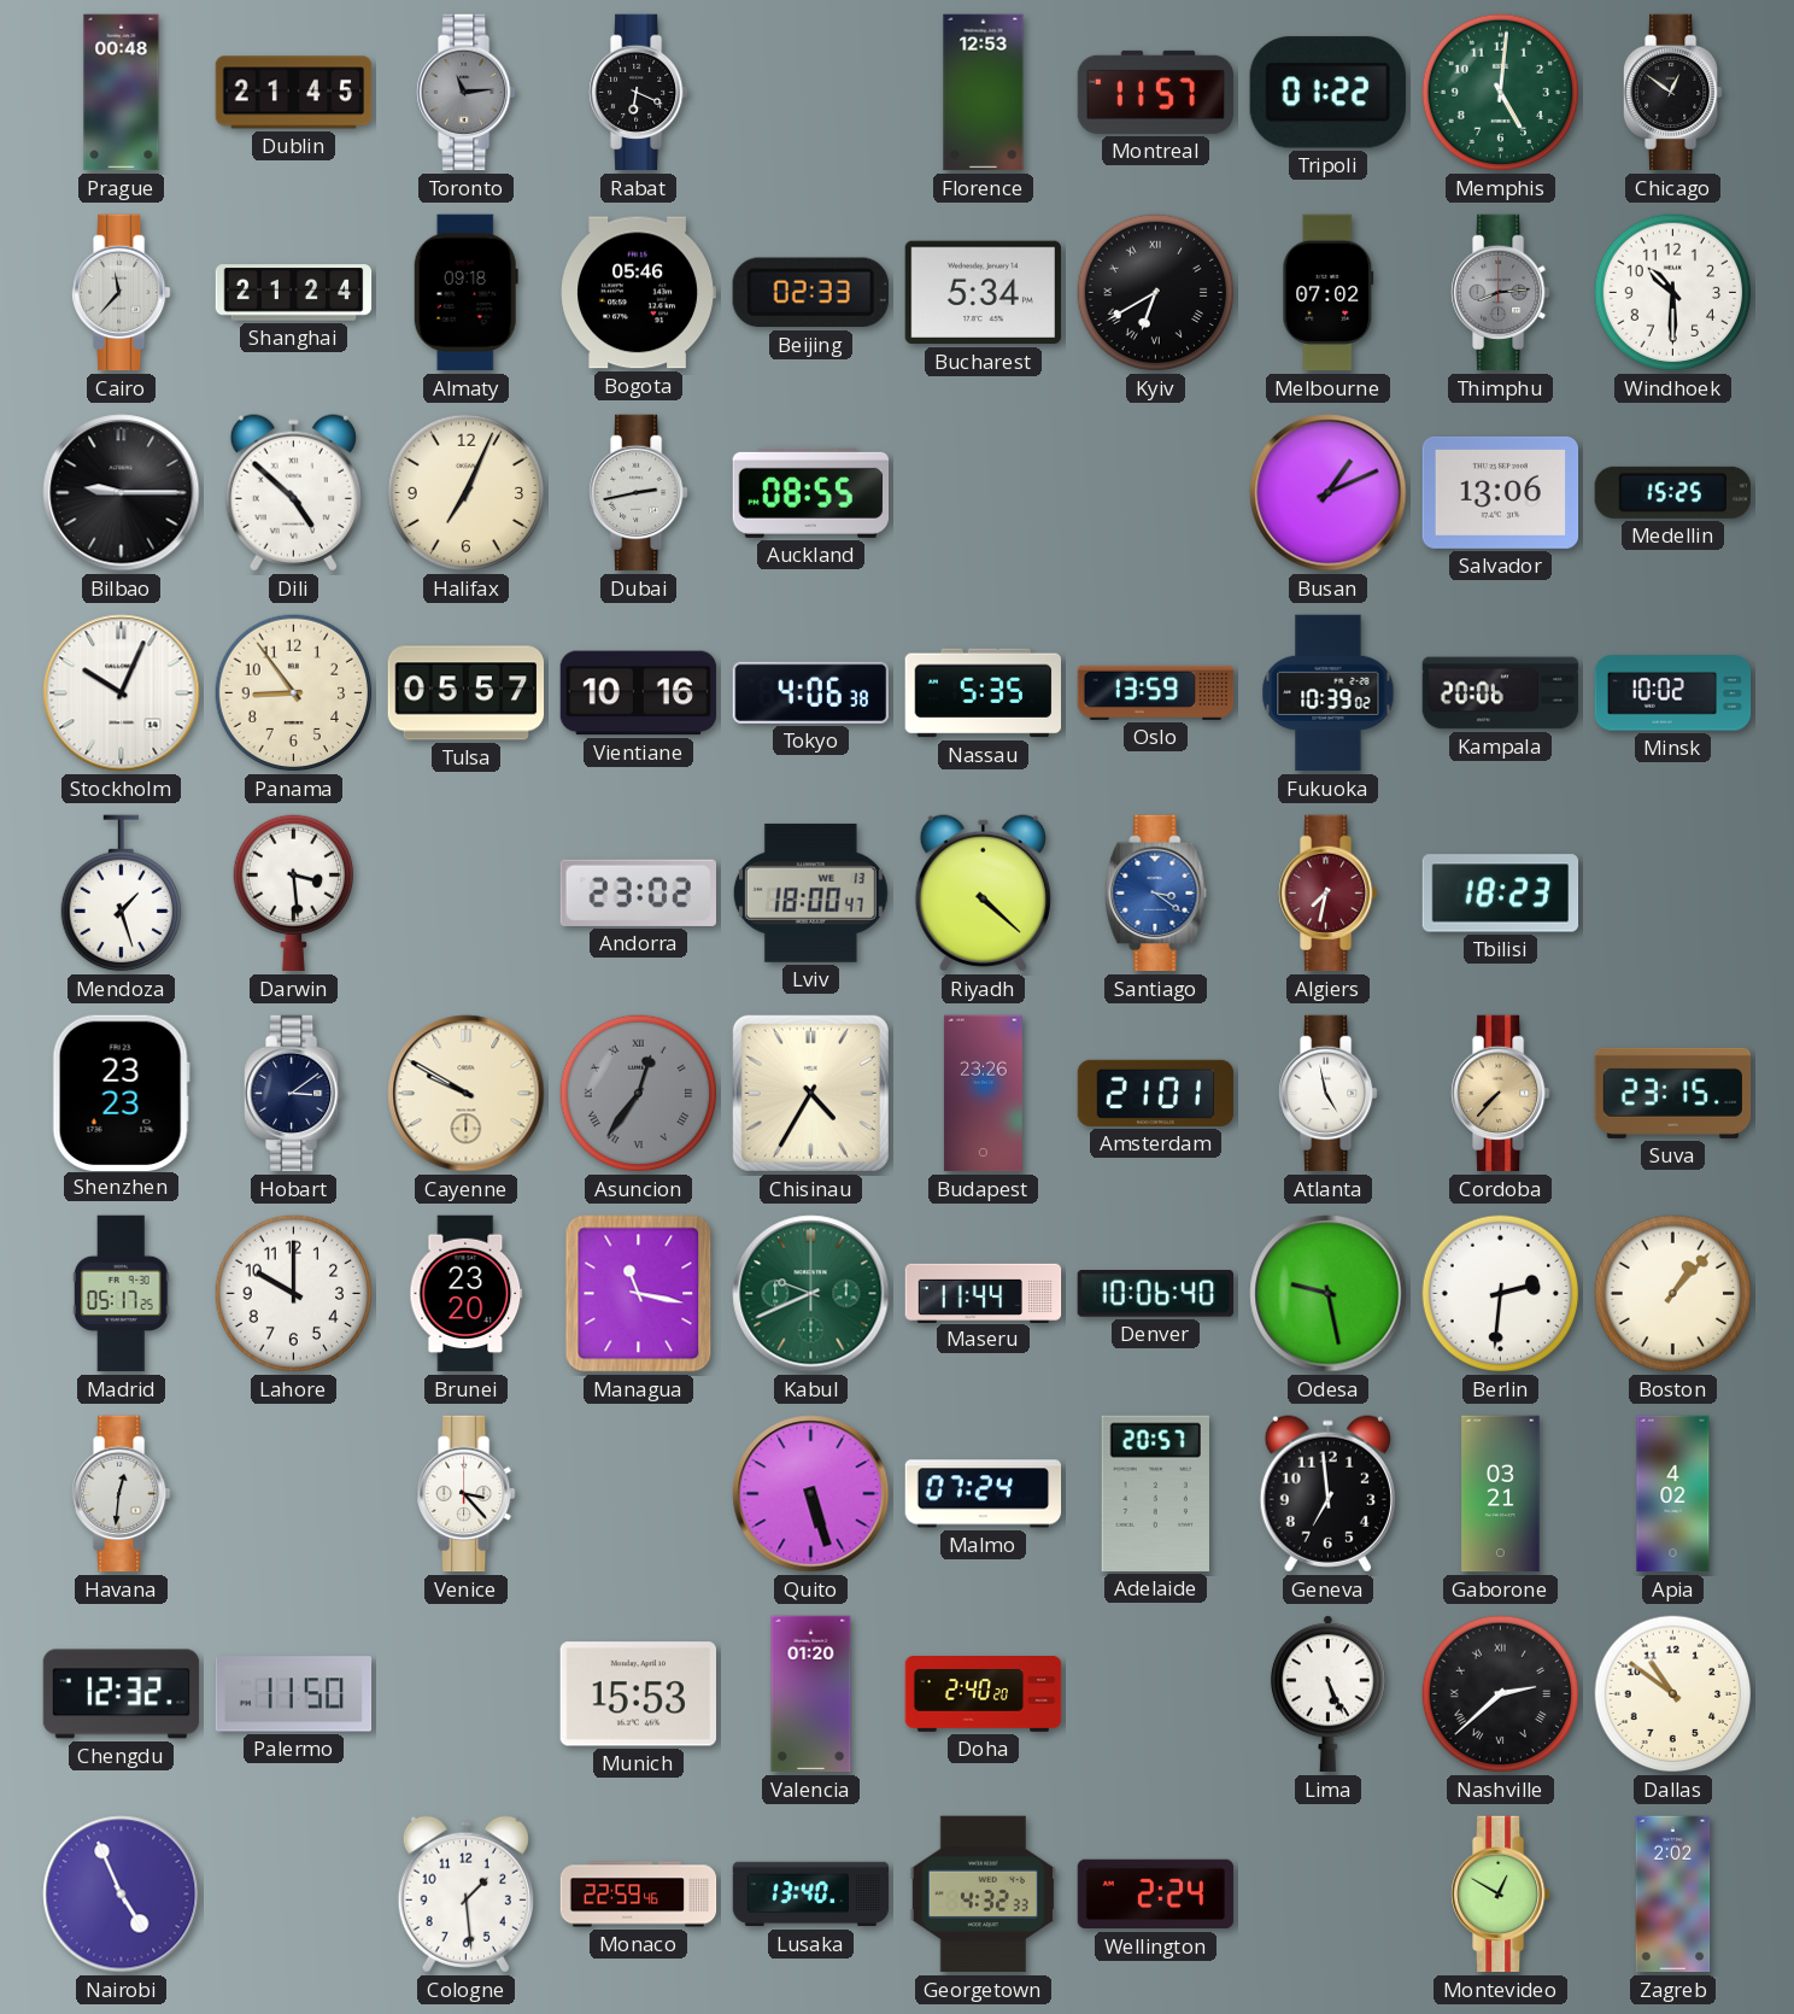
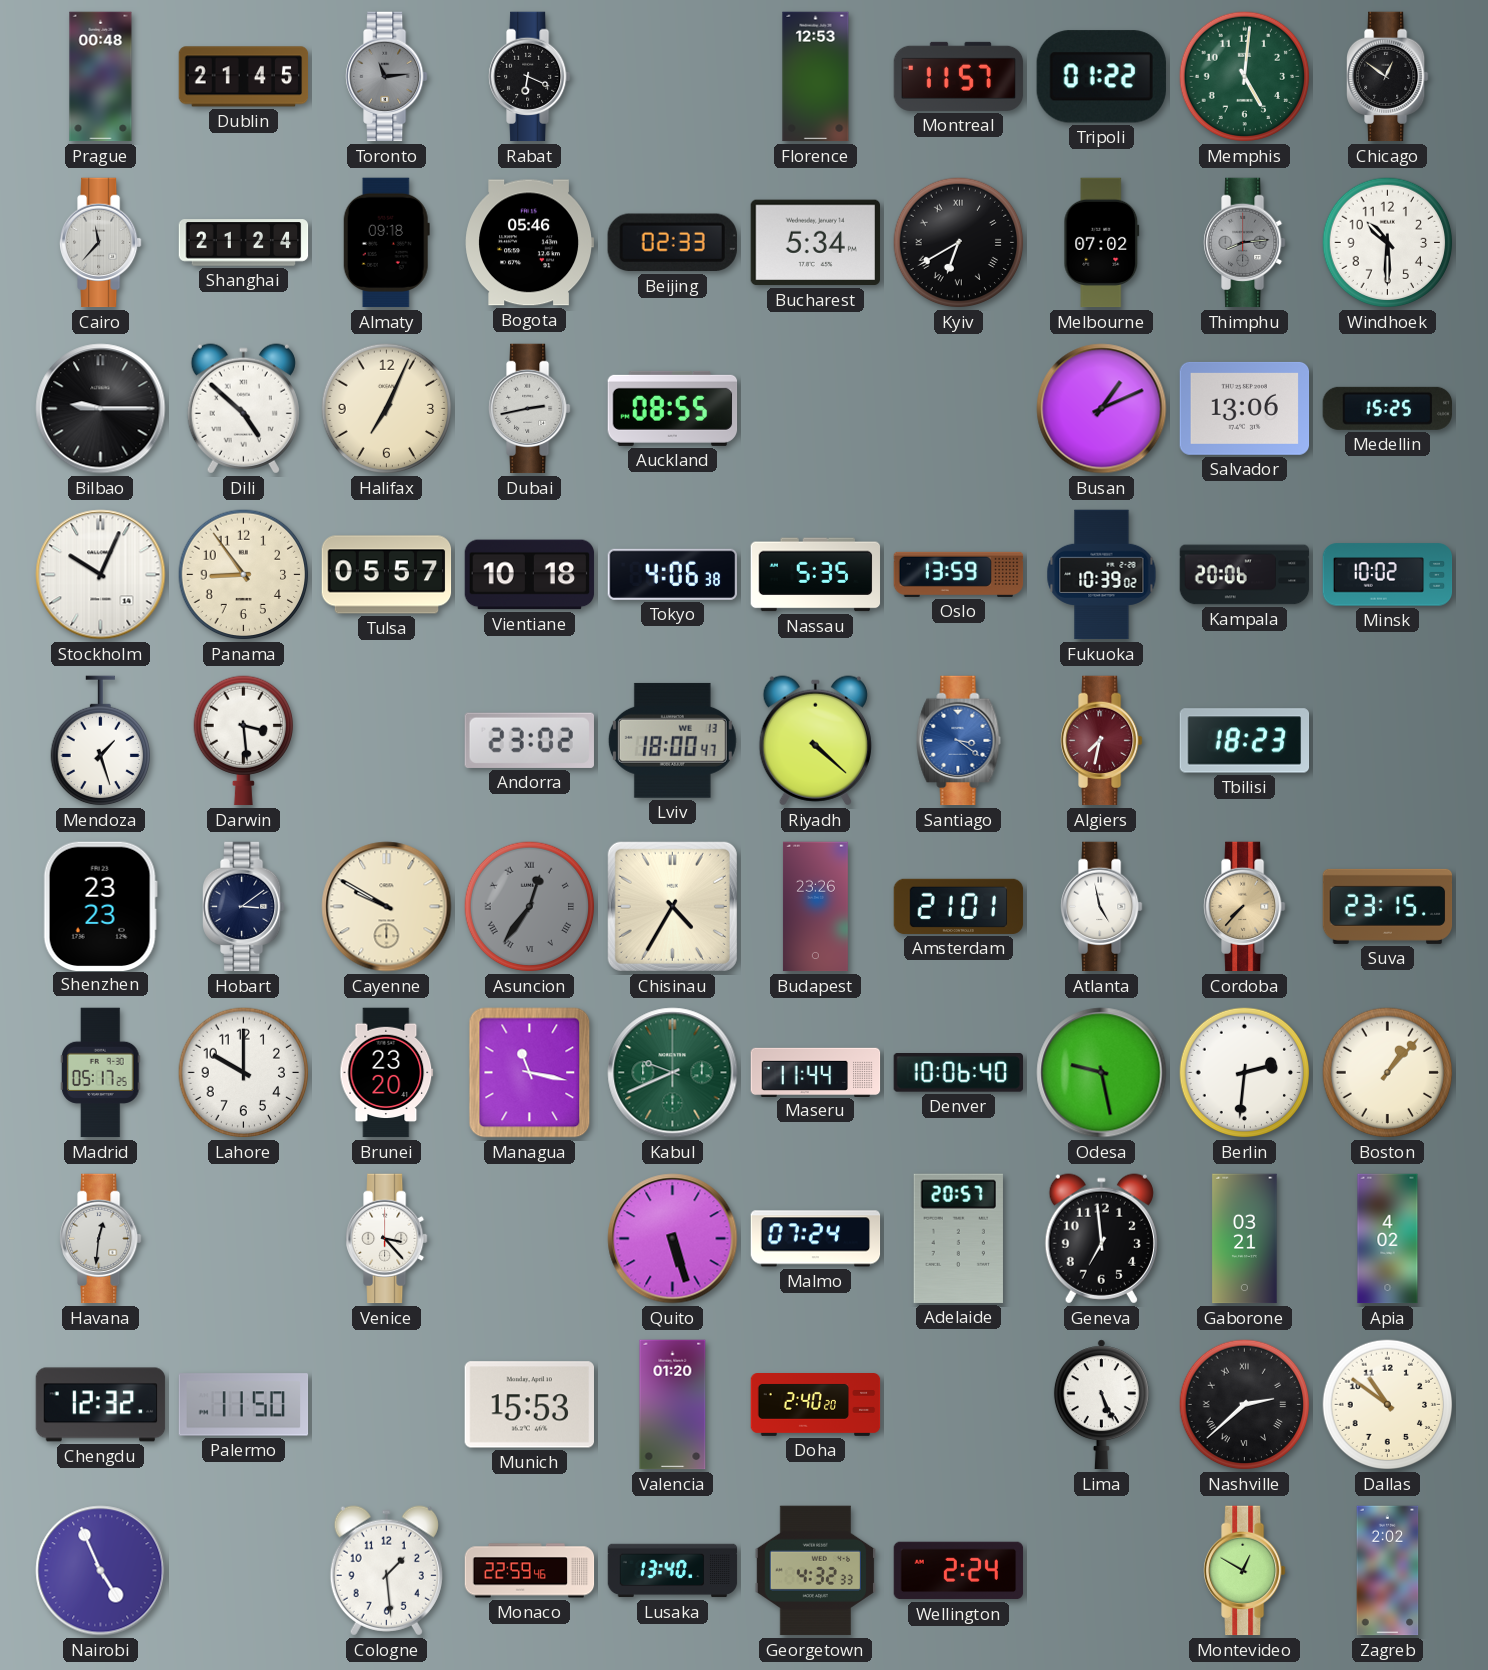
Vientiane: 10:16 -> 10:18
